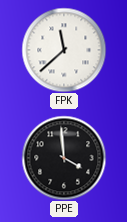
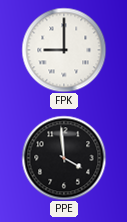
FPK: 11:38 -> 9:00
